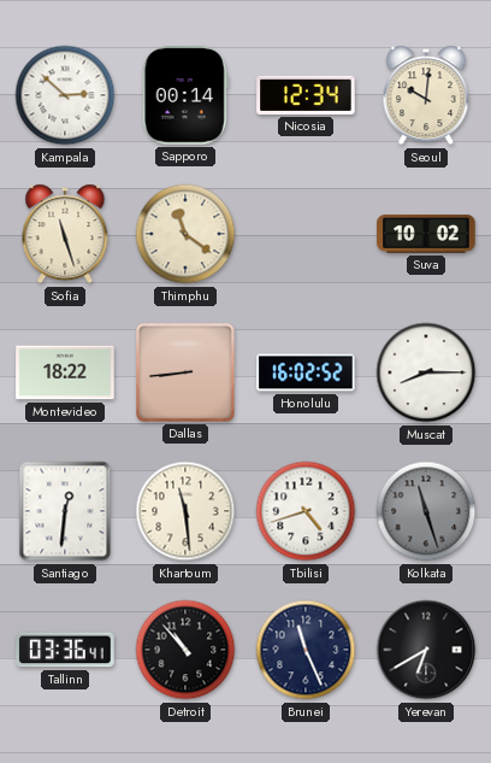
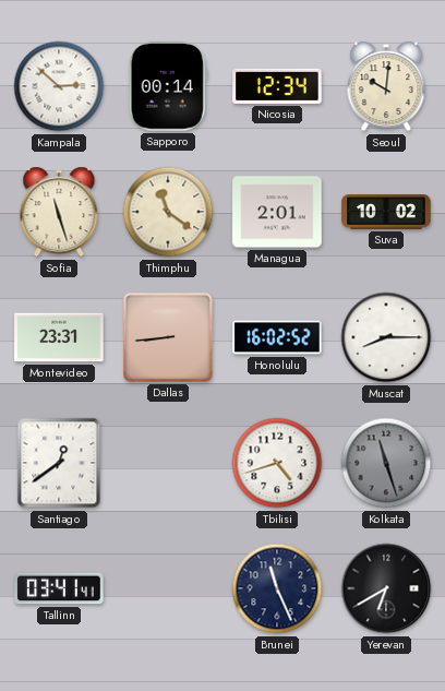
Managua: none -> 2:01
Montevideo: 18:22 -> 23:31
Santiago: 12:31 -> 12:39
Khartoum: 11:29 -> none
Tallinn: 03:36 -> 03:41
Detroit: 10:53 -> none
